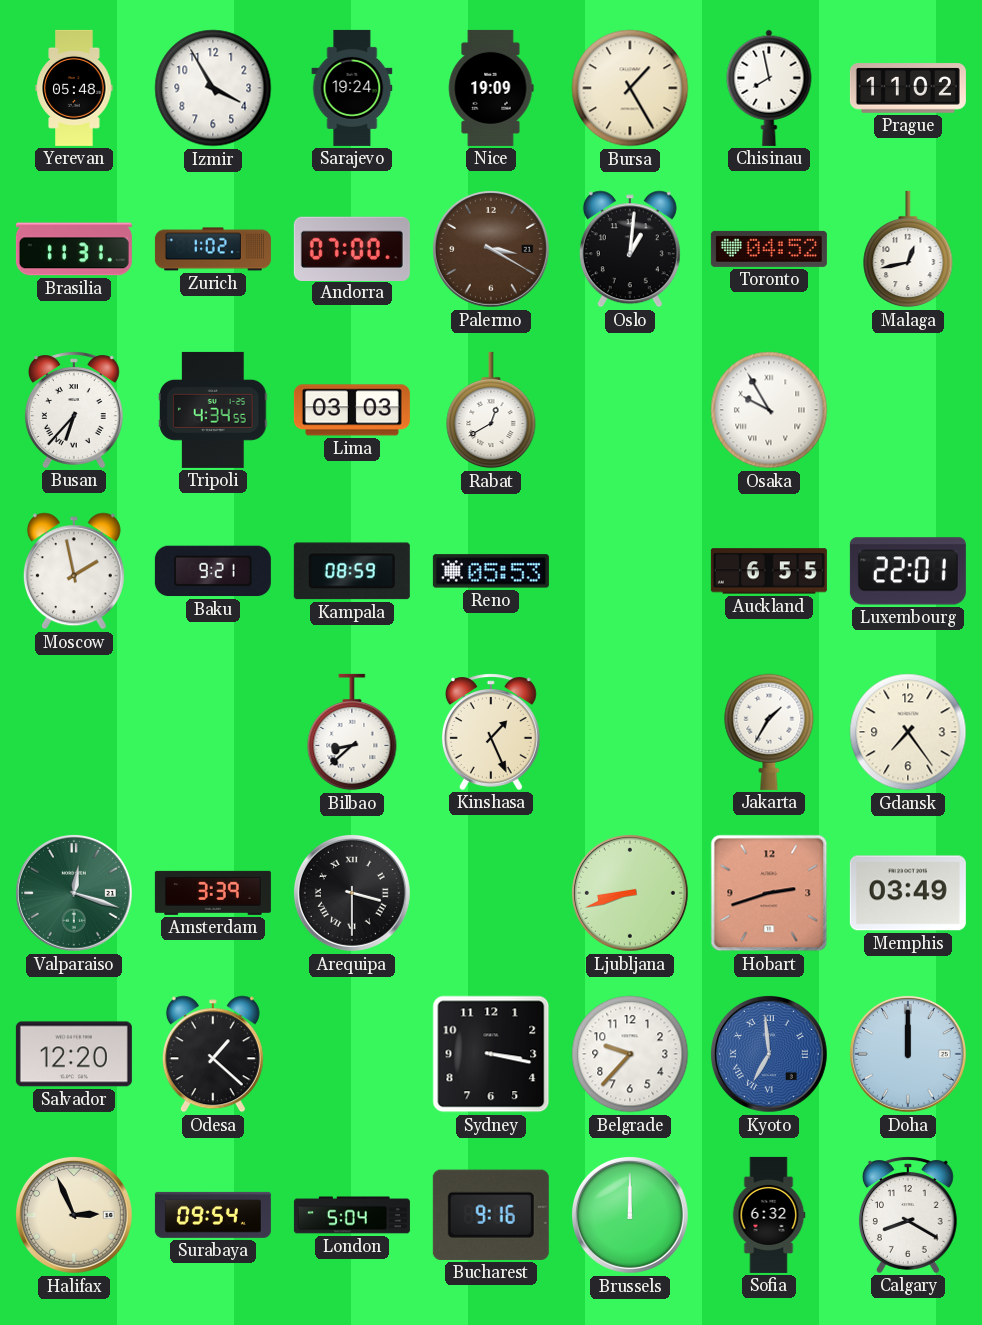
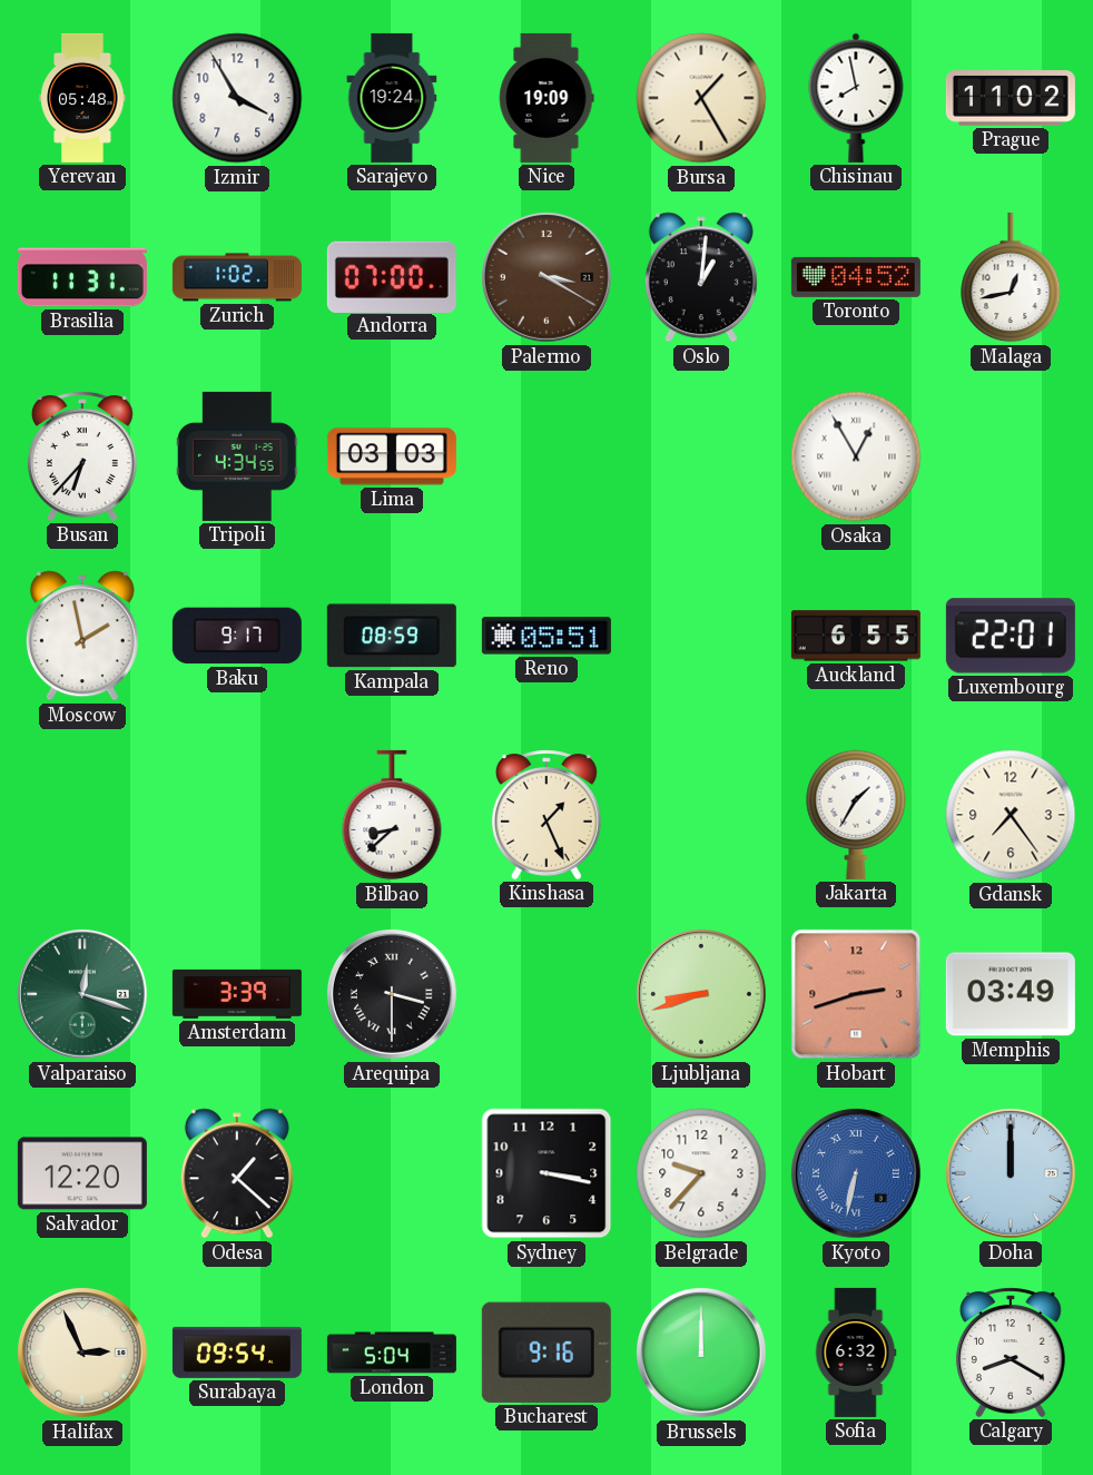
Rabat: 12:40 -> none
Osaka: 9:55 -> 12:55
Baku: 9:21 -> 9:17
Reno: 05:53 -> 05:51
Kyoto: 6:59 -> 6:32
